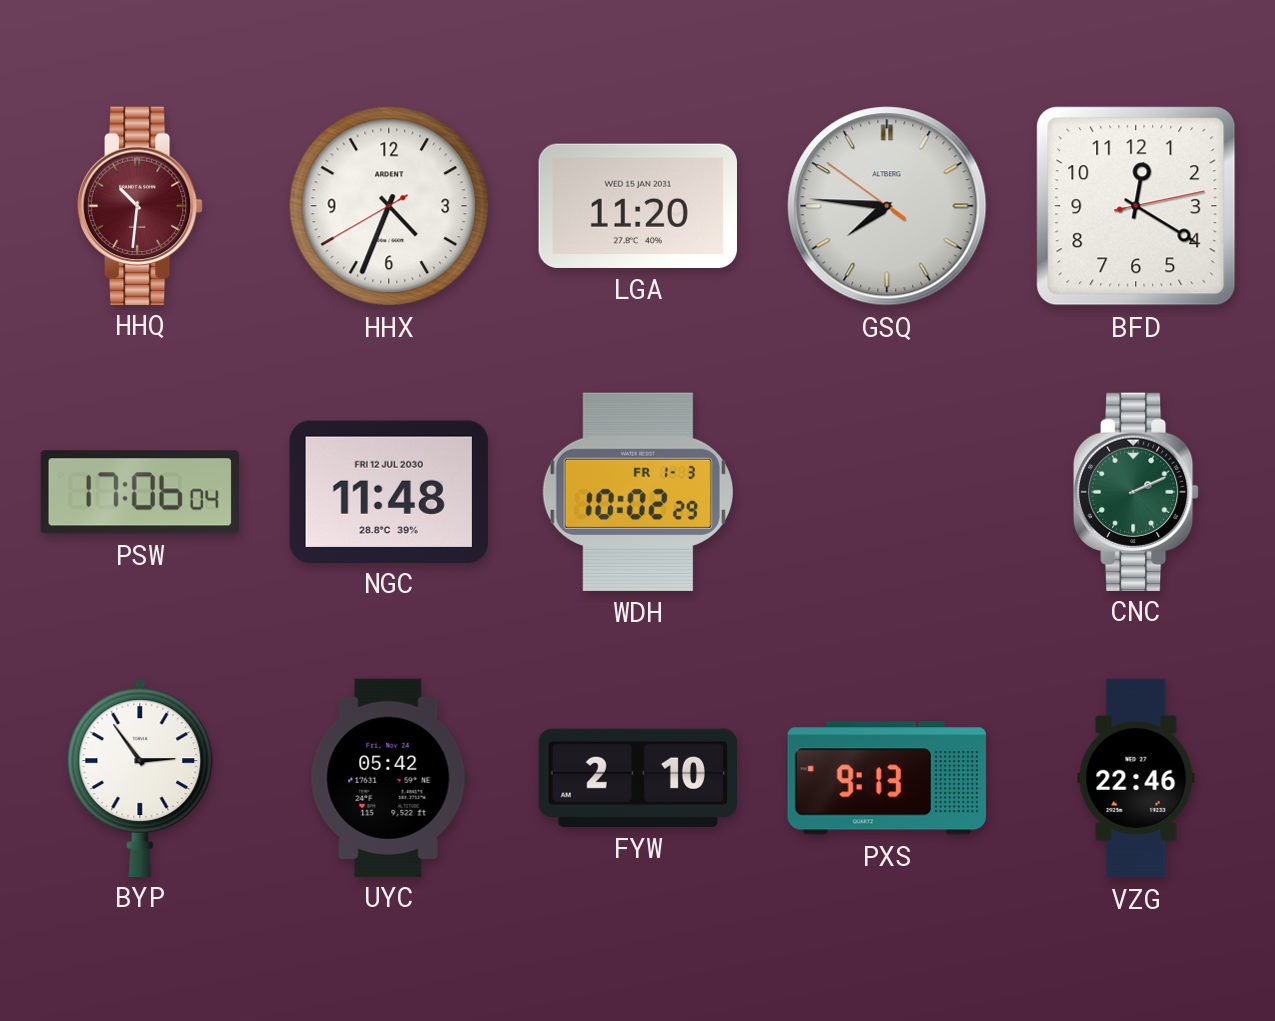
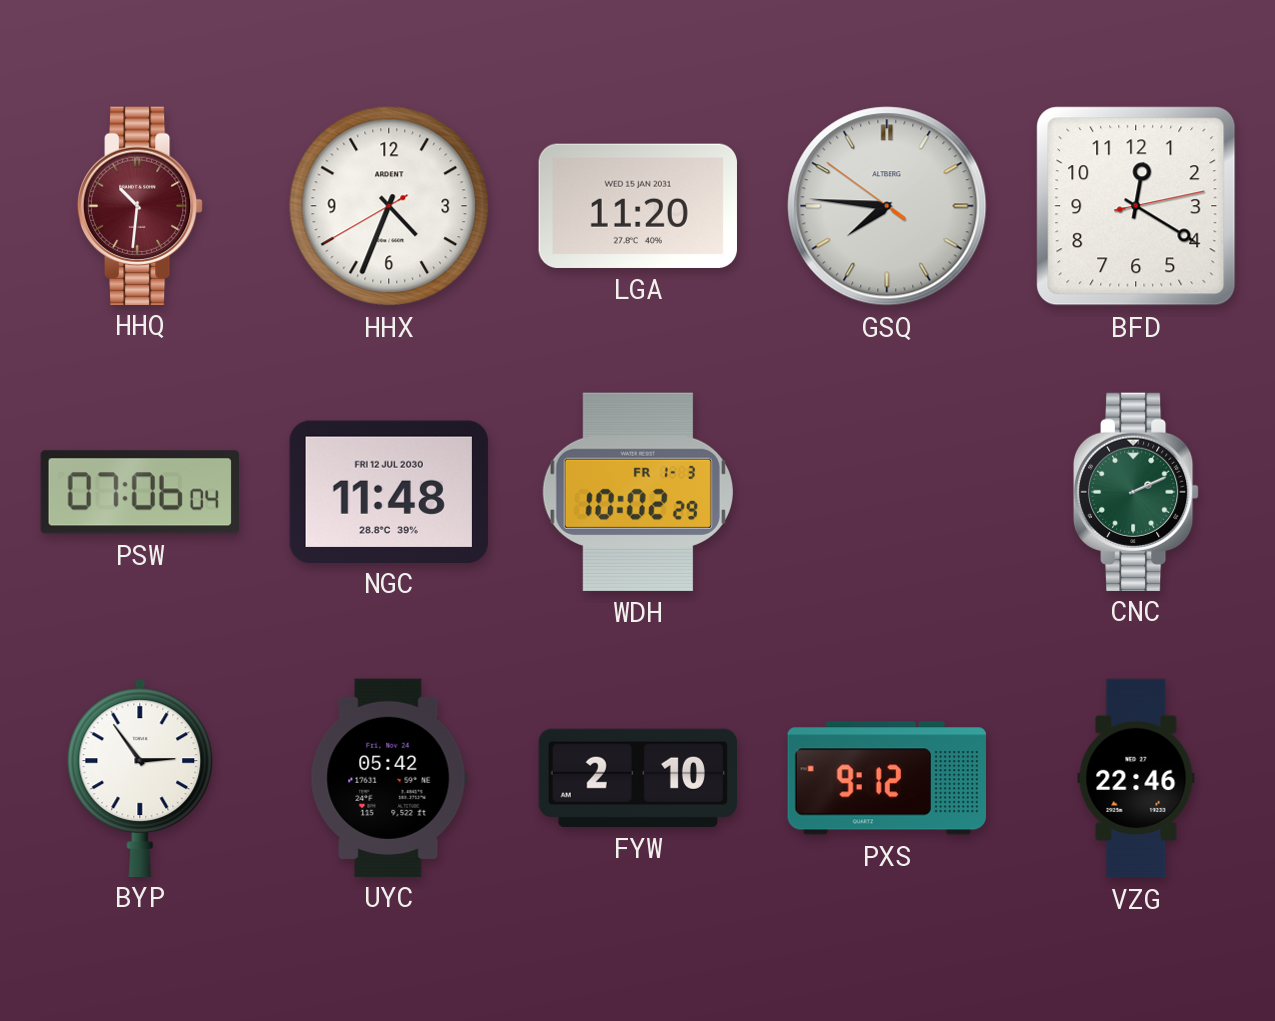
PSW: 17:06 -> 07:06
PXS: 9:13 -> 9:12
